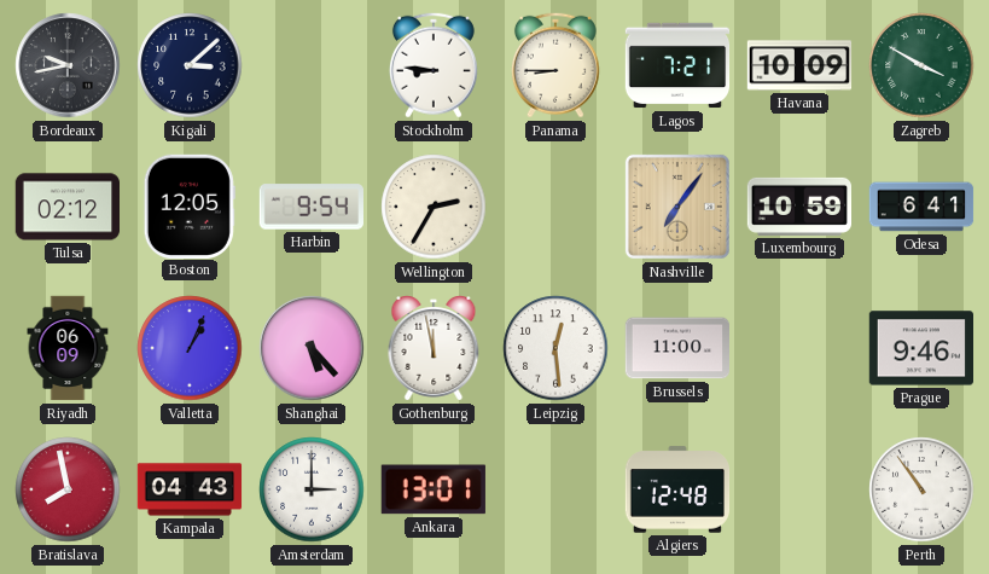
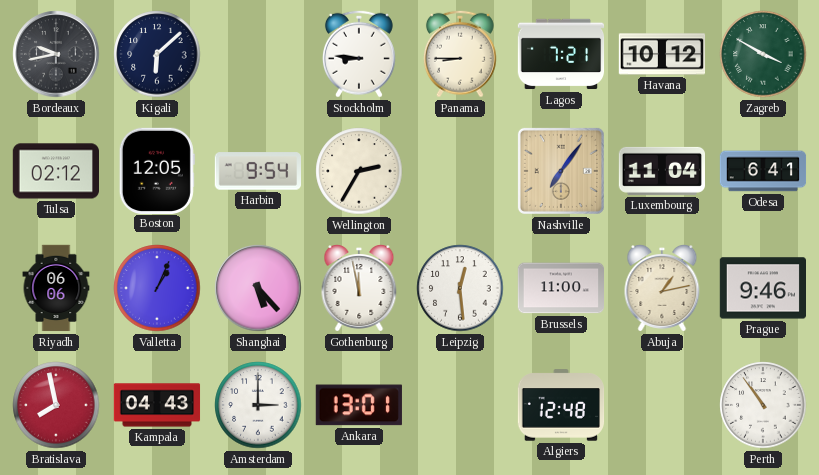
Kigali: 3:08 -> 6:08
Havana: 10:09 -> 10:12
Luxembourg: 10:59 -> 11:04
Riyadh: 06:09 -> 06:06
Abuja: none -> 1:13
